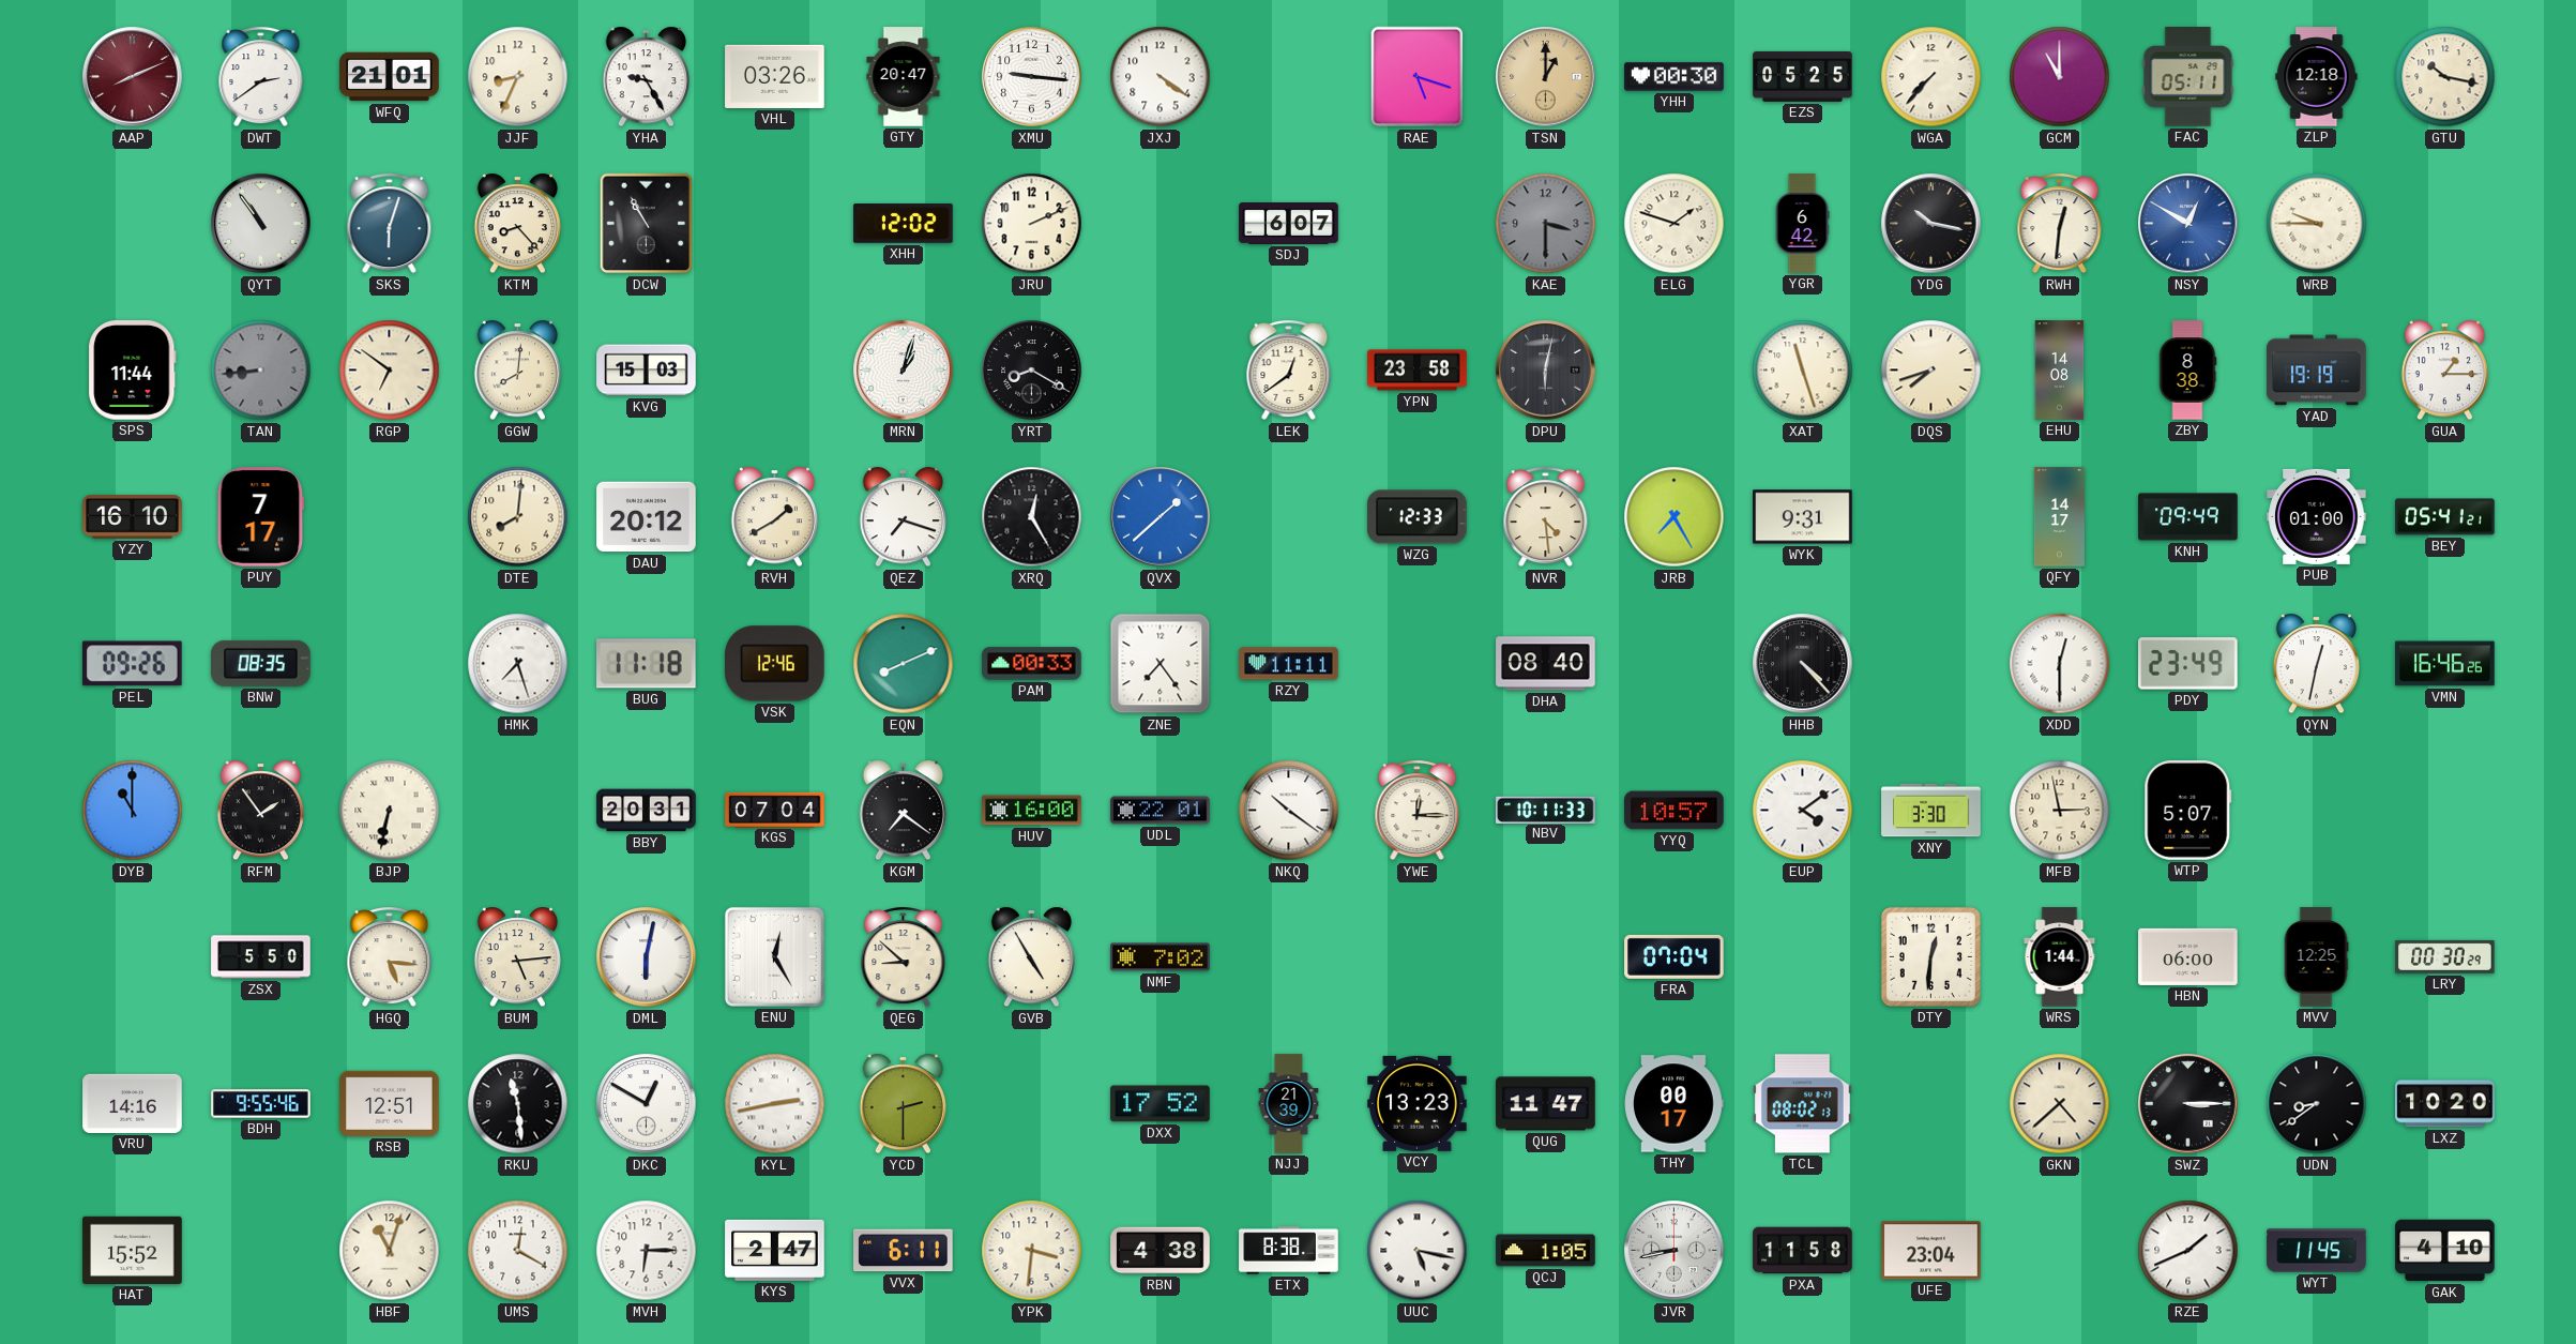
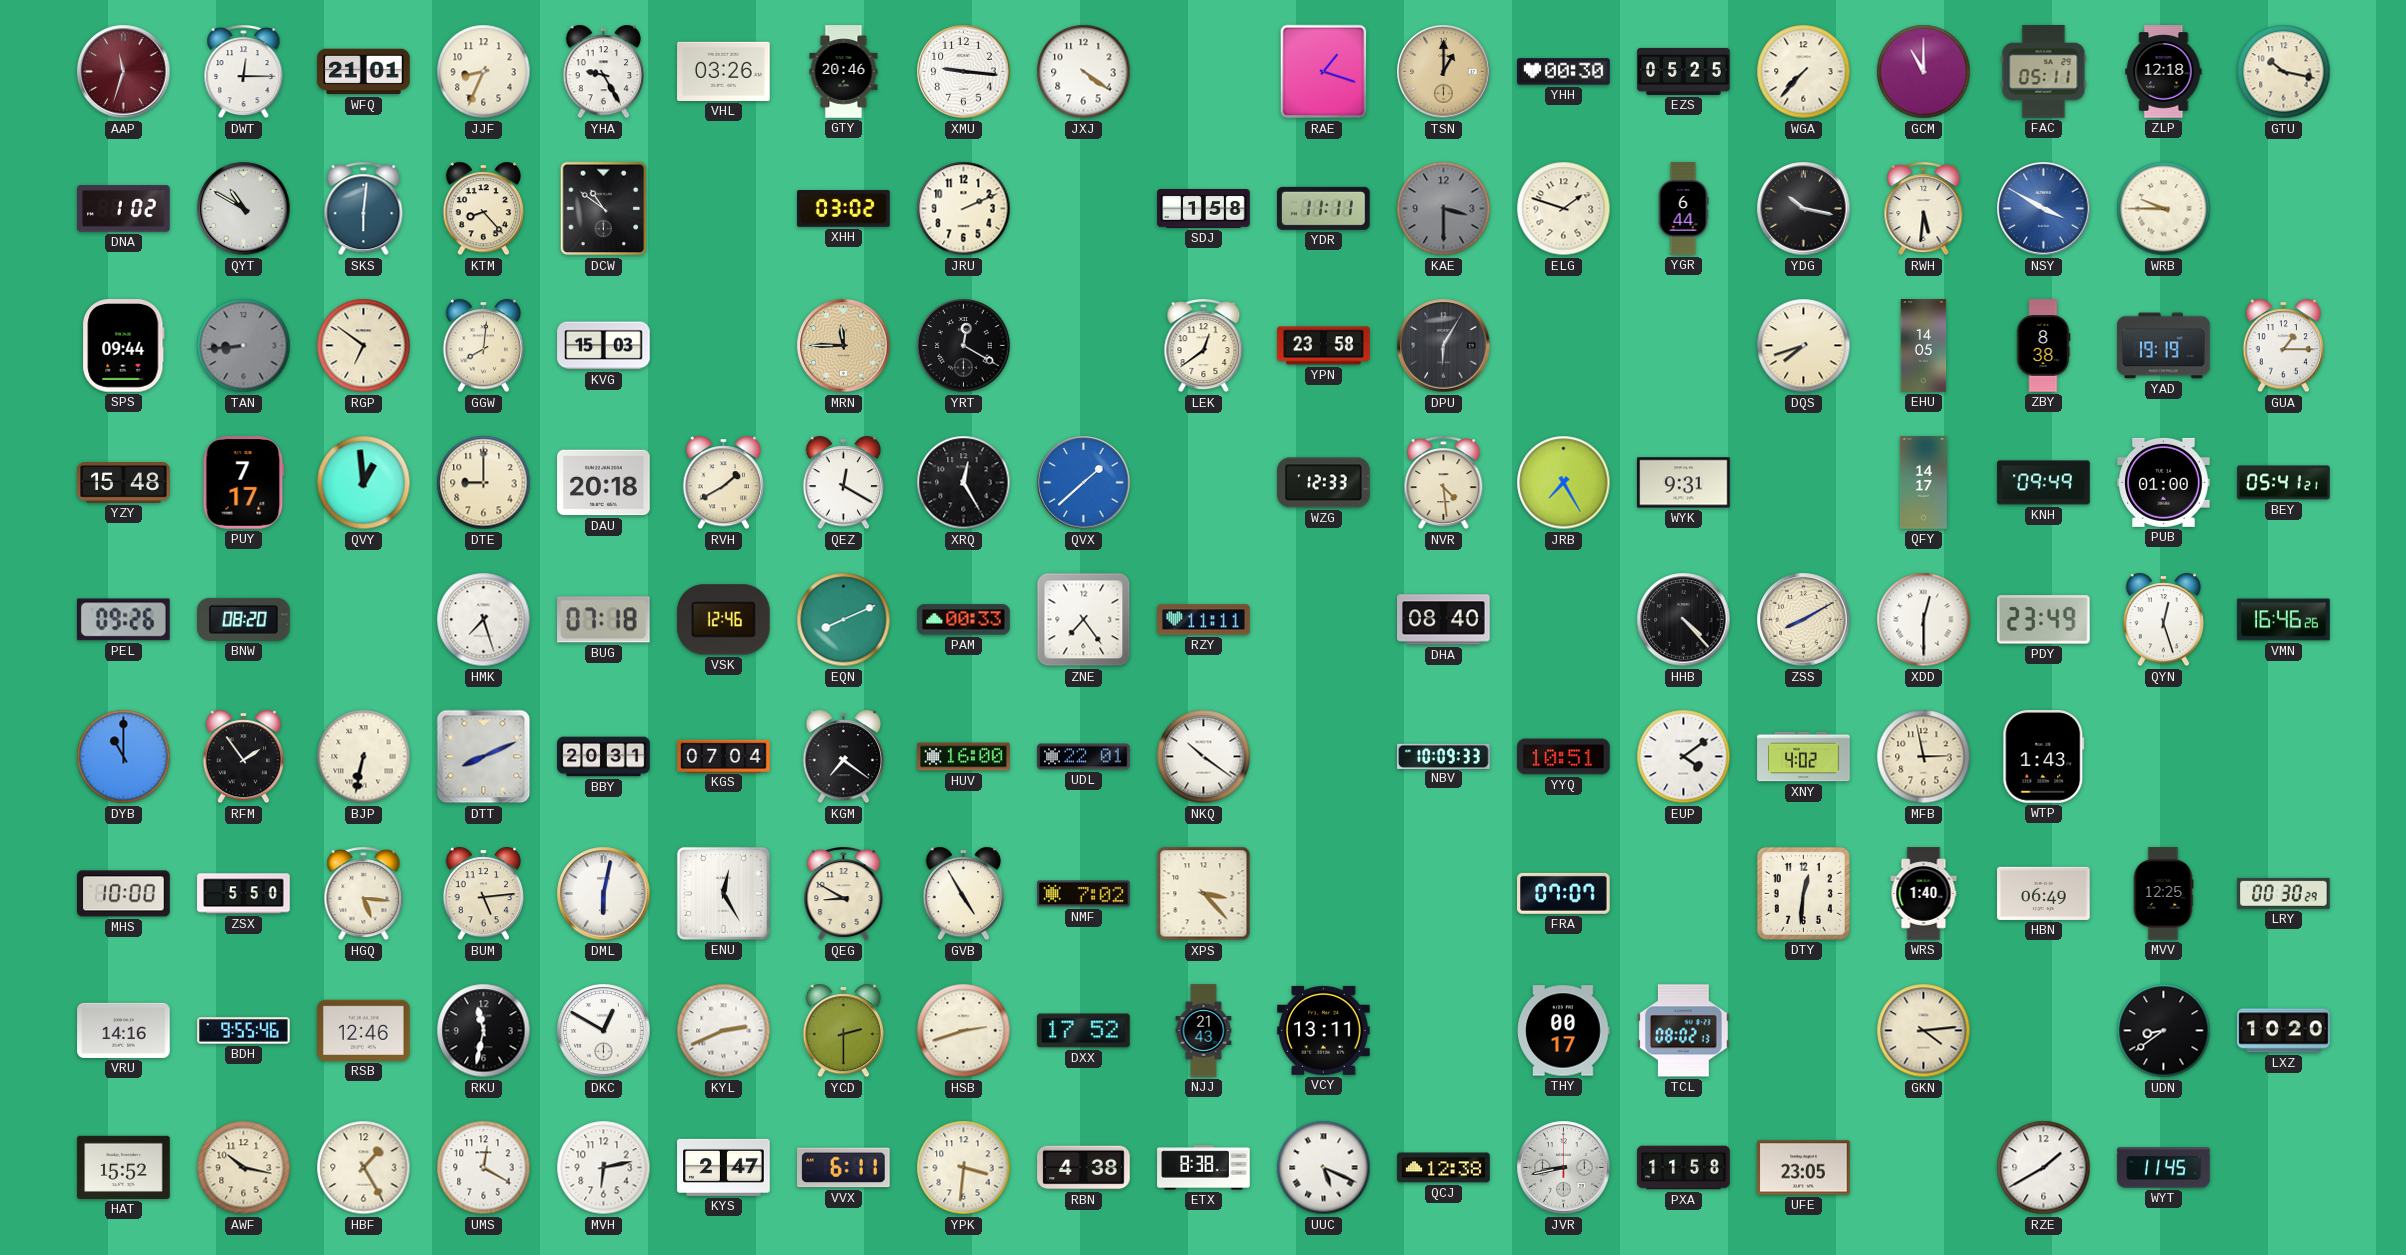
AAP: 8:11 -> 11:33
DWT: 2:39 -> 12:15
GTY: 20:47 -> 20:46
RAE: 5:18 -> 1:18
DNA: none -> 1:02
QYT: 10:54 -> 10:50
SKS: 6:03 -> 6:01
DCW: 10:55 -> 10:51
XHH: 12:02 -> 03:02
SDJ: 6:07 -> 1:58
YDR: none -> 11:11
YGR: 6:42 -> 6:44
RWH: 12:31 -> 5:31
NSY: 12:50 -> 3:50
SPS: 11:44 -> 09:44
MRN: 1:03 -> 11:45
MRN dial: white -> champagne
YRT: 8:20 -> 12:20
DPU: 6:02 -> 6:05
XAT: 11:27 -> none
EHU: 14:08 -> 14:05
YZY: 16:10 -> 15:48
QVY: none -> 12:59
DTE: 8:01 -> 9:00
DAU: 20:12 -> 20:18
QEZ: 7:18 -> 12:20
BNW: 08:35 -> 08:20
BUG: 11:18 -> 07:18
ZSS: none -> 8:10
QYN: 12:32 -> 12:27
DTT: none -> 8:11
YWE: 12:15 -> none
NBV: 10:11 -> 10:09
YYQ: 10:57 -> 10:51
XNY: 3:30 -> 4:02
WTP: 5:07 -> 1:43
MHS: none -> 10:00
QEG: 8:52 -> 8:50
XPS: none -> 3:23
FRA: 07:04 -> 07:07
WRS: 1:44 -> 1:40
HBN: 06:00 -> 06:49
RSB: 12:51 -> 12:46
RKU: 11:29 -> 11:32
KYL: 2:43 -> 2:41
HSB: none -> 2:42
NJJ: 21:39 -> 21:43
VCY: 13:23 -> 13:11
QUG: 11:47 -> none
GKN: 4:38 -> 4:14
SWZ: 3:15 -> none
AWF: none -> 10:17
HBF: 11:03 -> 1:25
MVH: 6:15 -> 6:13
UUC: 5:17 -> 5:19
QCJ: 1:05 -> 12:38
UFE: 23:04 -> 23:05
RZE: 1:41 -> 1:40
GAK: 4:10 -> none
